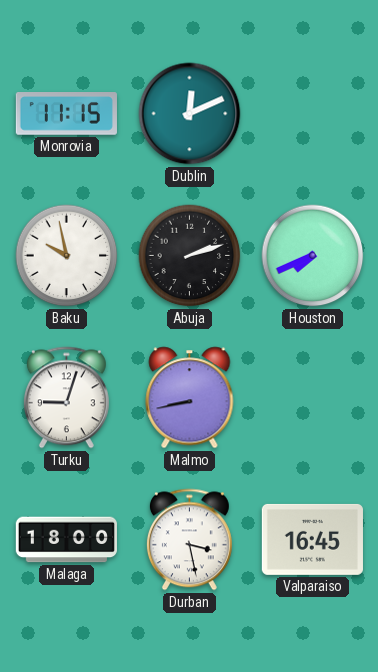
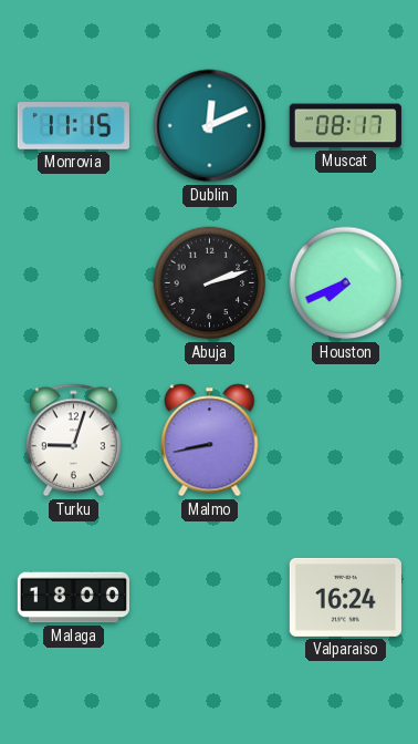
Muscat: none -> 08:17
Baku: 9:58 -> none
Durban: 3:28 -> none
Valparaiso: 16:45 -> 16:24
